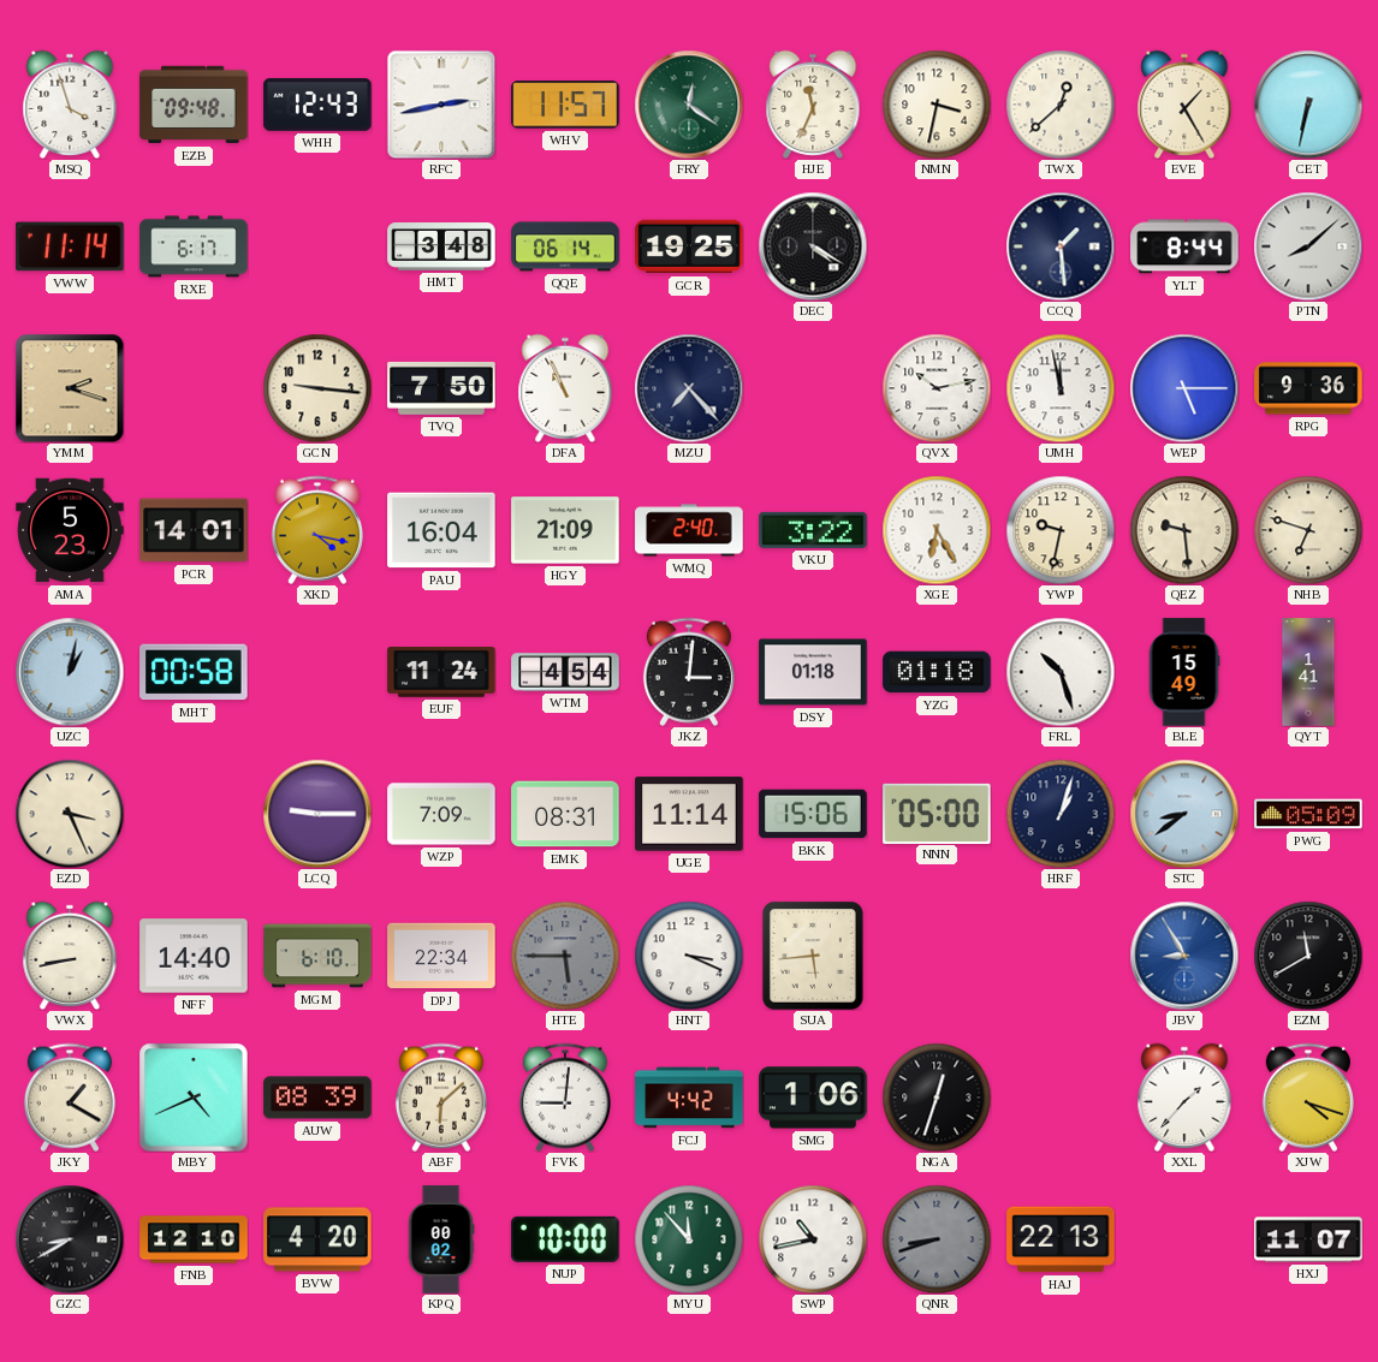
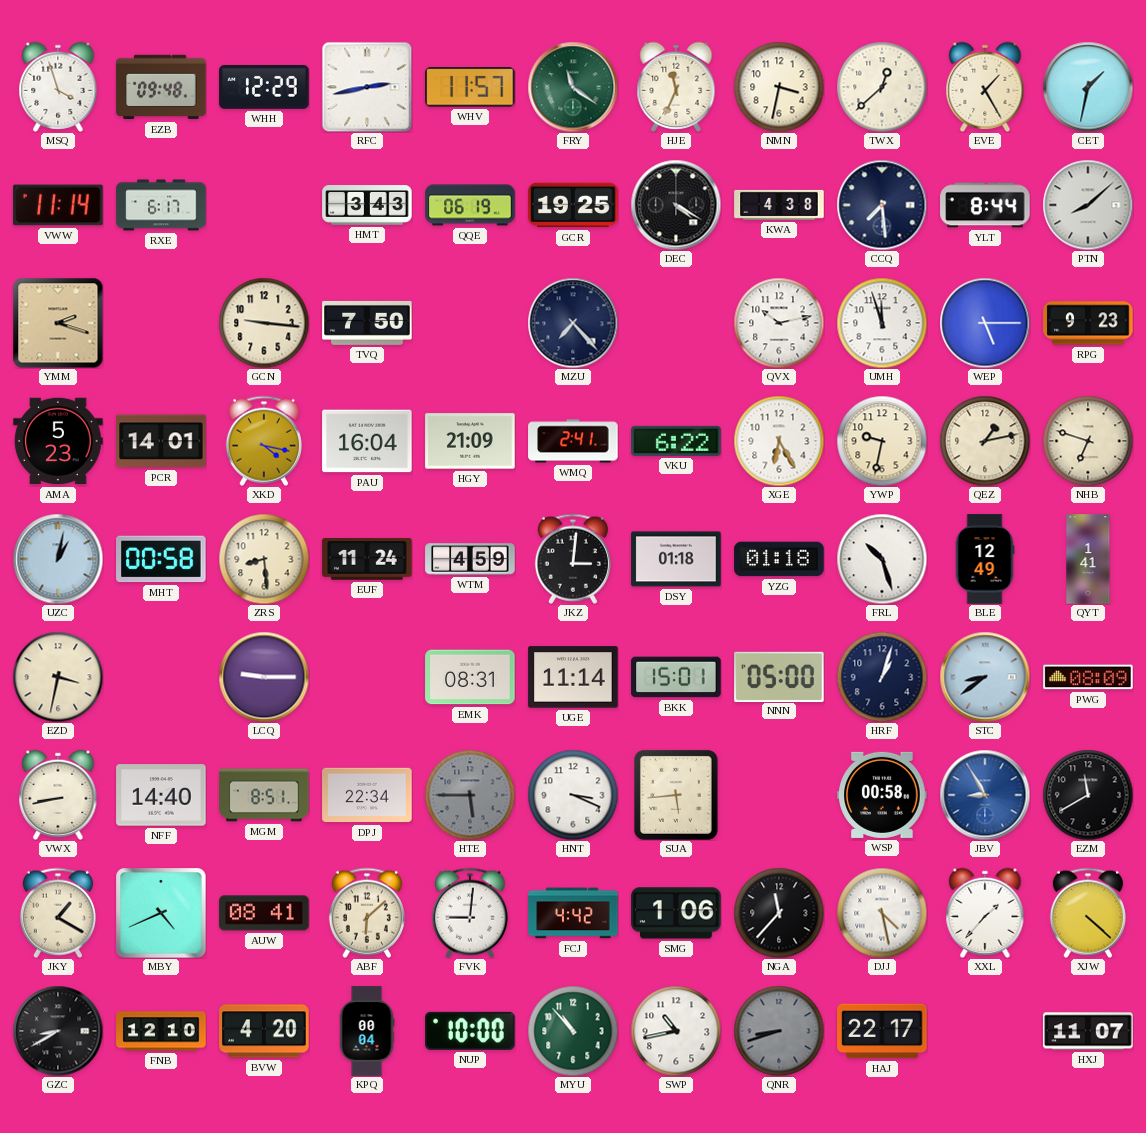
WHH: 12:43 -> 12:29
FRY: 12:21 -> 11:21
CET: 6:32 -> 1:32
HMT: 3:48 -> 3:43
QQE: 06:14 -> 06:19
KWA: none -> 4:38
CCQ: 1:29 -> 7:29
DFA: 10:56 -> none
UMH: 11:58 -> 11:57
RPG: 9:36 -> 9:23
WMQ: 2:40 -> 2:41
VKU: 3:22 -> 6:22
QEZ: 9:29 -> 1:13
ZRS: none -> 8:29
WTM: 4:54 -> 4:59
BLE: 15:49 -> 12:49
EZD: 3:26 -> 3:32
WZP: 7:09 -> none
BKK: 15:06 -> 15:01
PWG: 05:09 -> 08:09
MGM: 6:10 -> 8:51
WSP: none -> 00:58
AUW: 08:39 -> 08:41
NGA: 12:33 -> 11:37
DJJ: none -> 4:28
XJW: 4:18 -> 4:22
KPQ: 00:02 -> 00:04
MYU: 11:53 -> 10:53
HAJ: 22:13 -> 22:17
